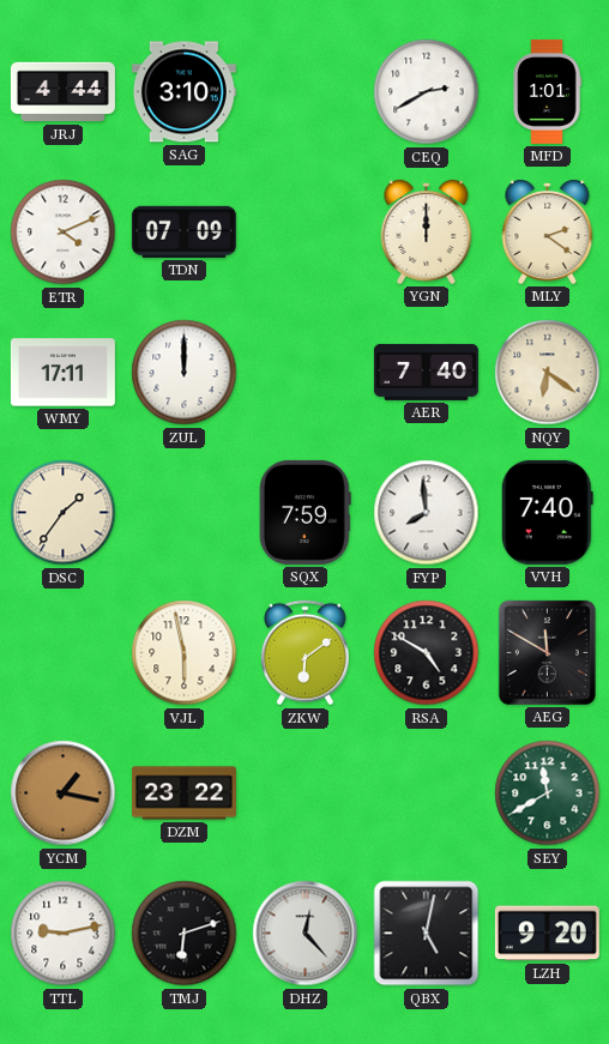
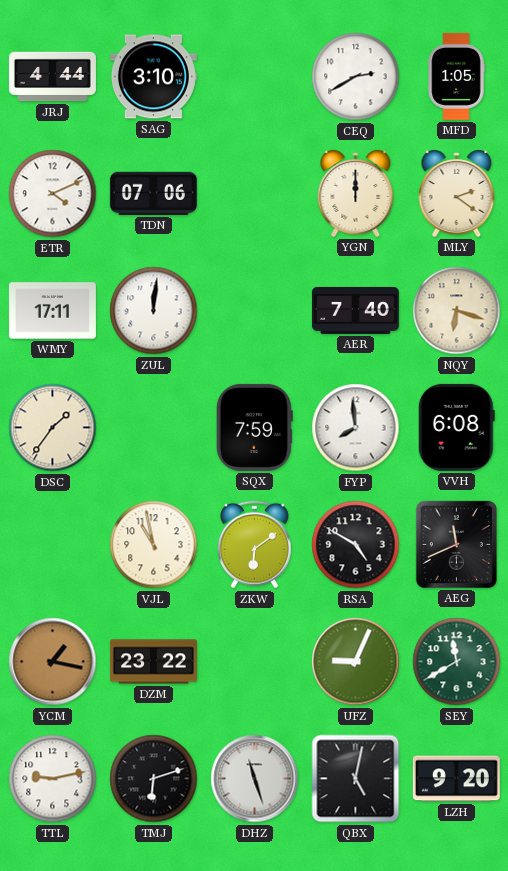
MFD: 1:01 -> 1:05
TDN: 07:09 -> 07:06
ZUL: 12:00 -> 12:01
NQY: 6:21 -> 6:18
VVH: 7:40 -> 6:08
VJL: 5:58 -> 10:58
AEG: 11:50 -> 11:41
UFZ: none -> 9:04
DHZ: 12:23 -> 11:27
